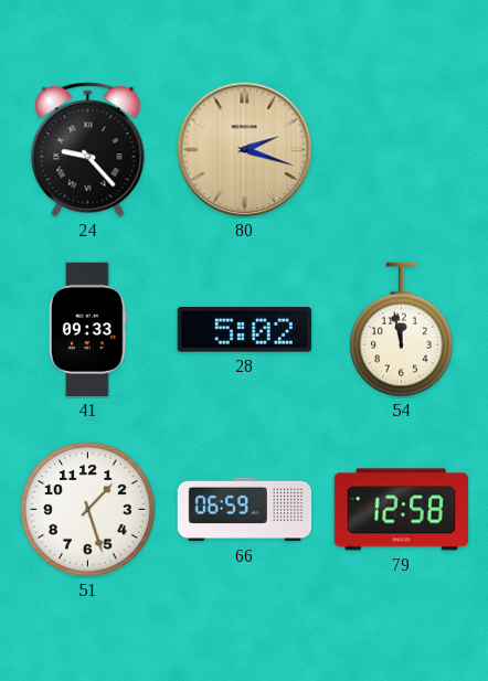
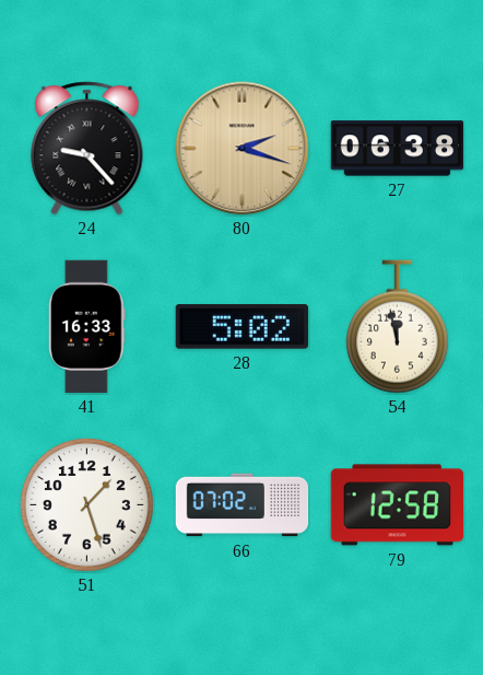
27: none -> 06:38
41: 09:33 -> 16:33
66: 06:59 -> 07:02
